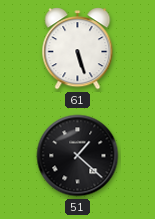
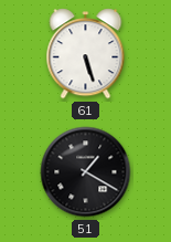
51: 1:22 -> 1:20
